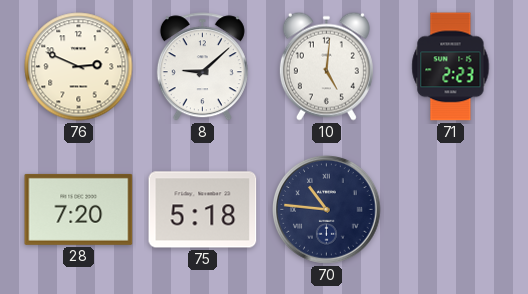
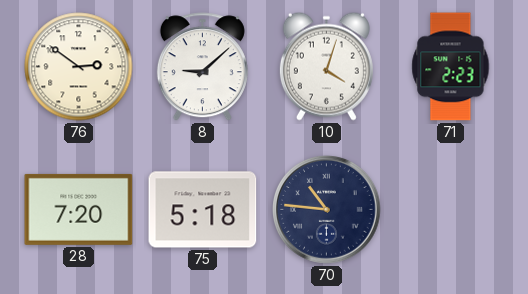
76: 2:49 -> 2:51
10: 5:01 -> 4:03
